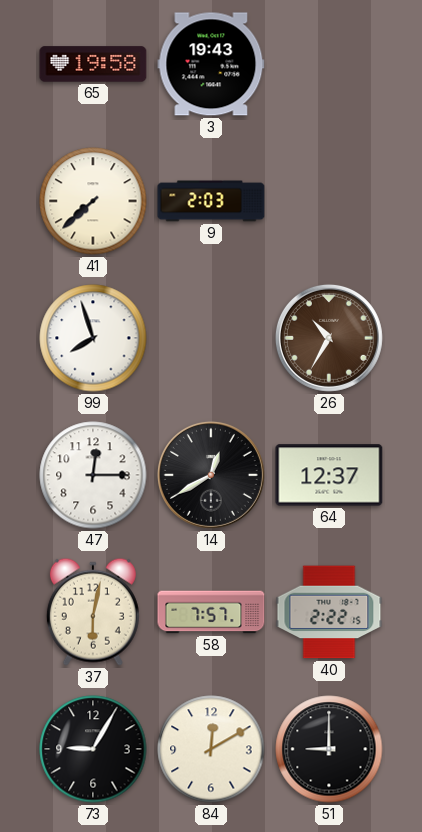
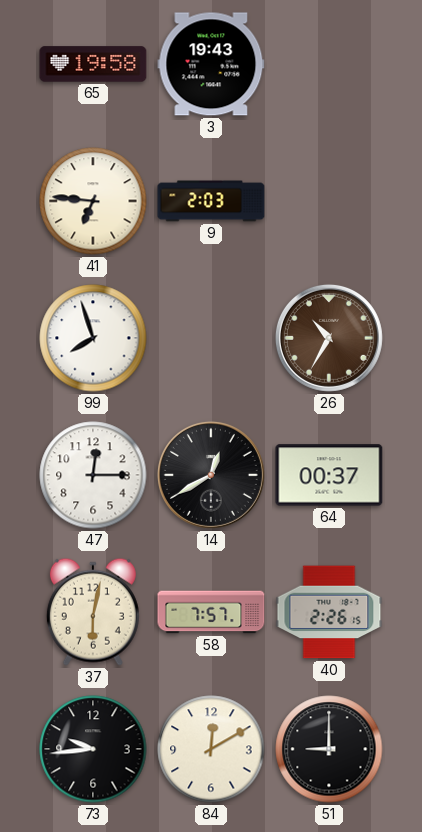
41: 7:38 -> 6:46
64: 12:37 -> 00:37
40: 2:22 -> 2:26
73: 9:05 -> 9:44
